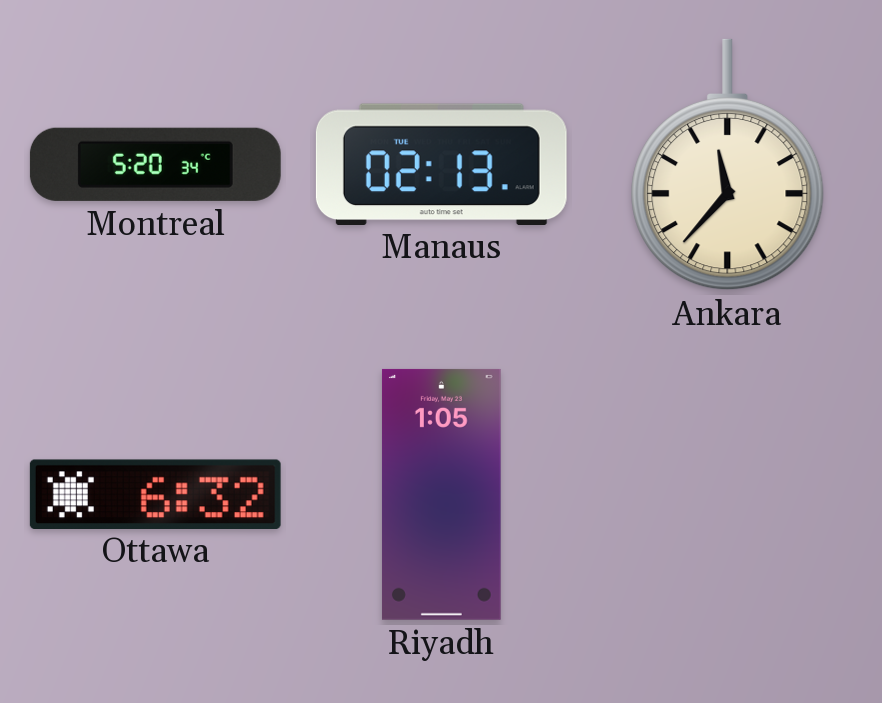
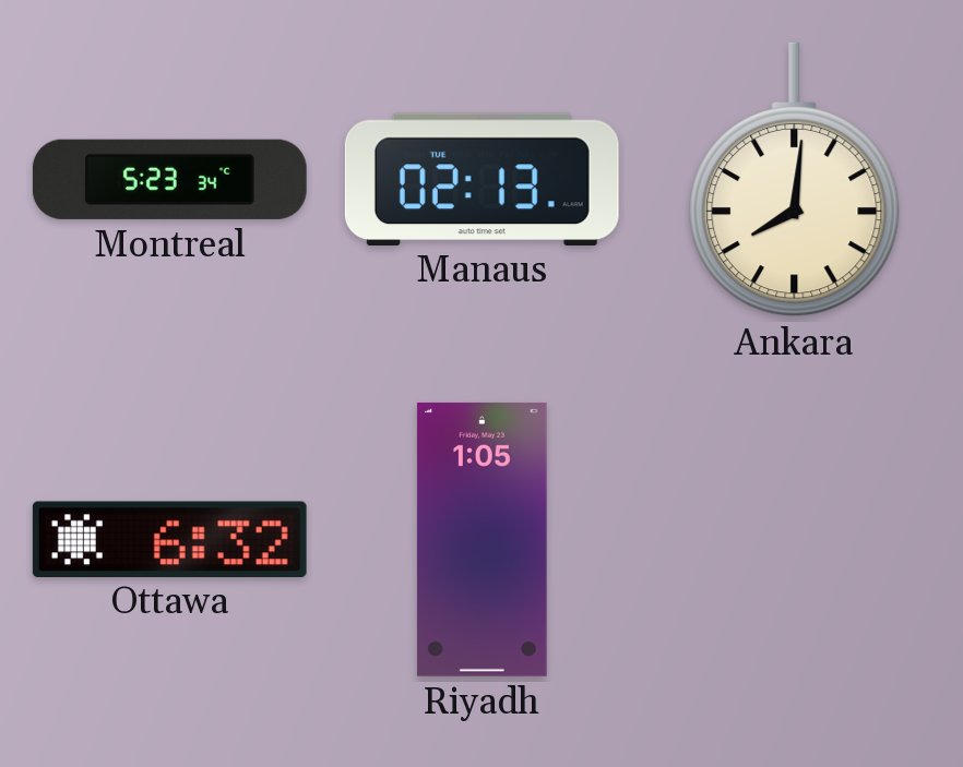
Montreal: 5:20 -> 5:23
Ankara: 11:37 -> 8:01
